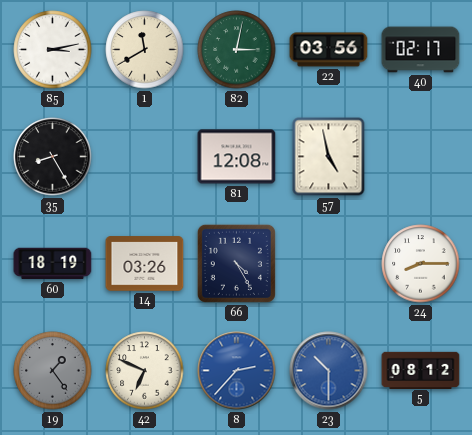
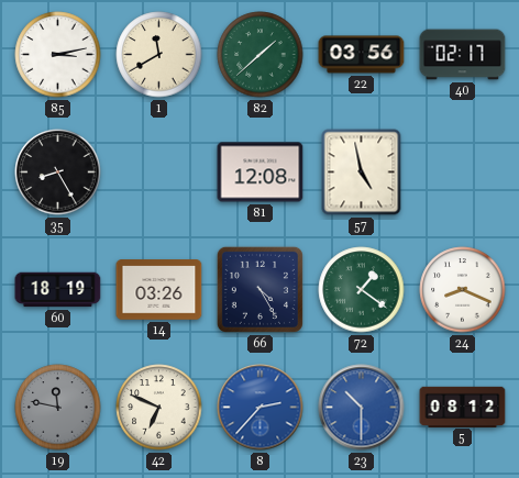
82: 3:02 -> 1:38
72: none -> 1:21
24: 8:15 -> 8:19
19: 1:24 -> 11:47
